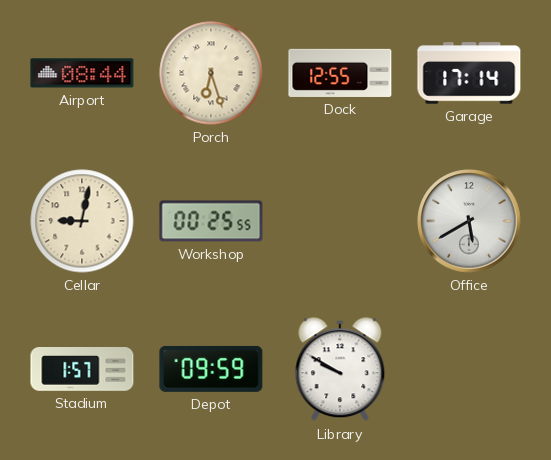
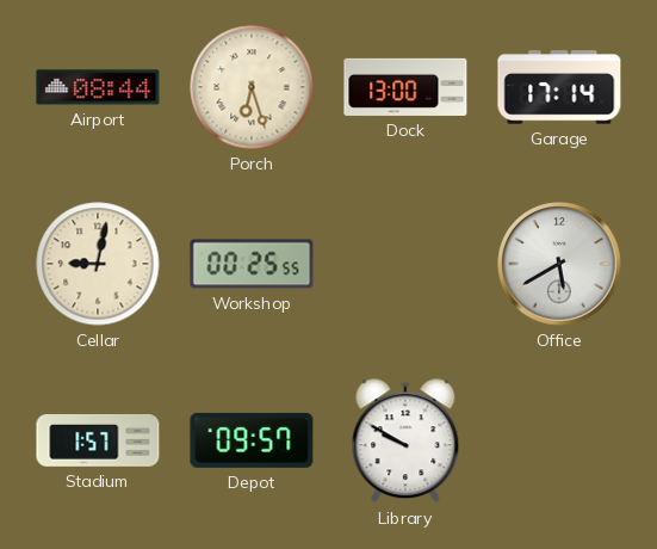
Dock: 12:55 -> 13:00
Depot: 09:59 -> 09:57
